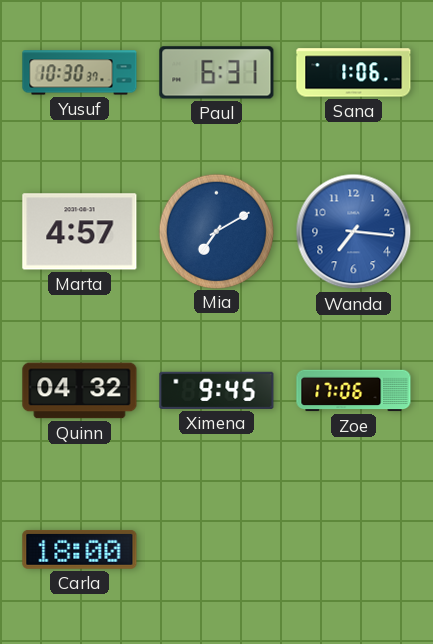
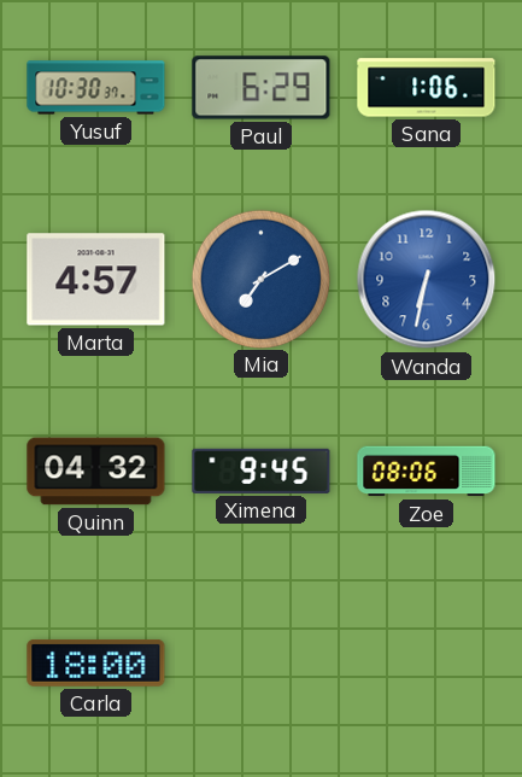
Paul: 6:31 -> 6:29
Wanda: 7:16 -> 6:32
Zoe: 17:06 -> 08:06
